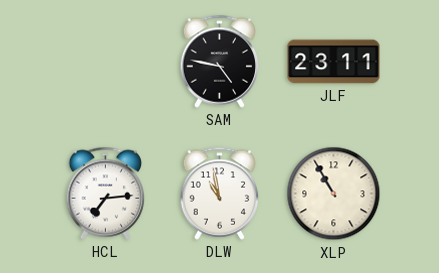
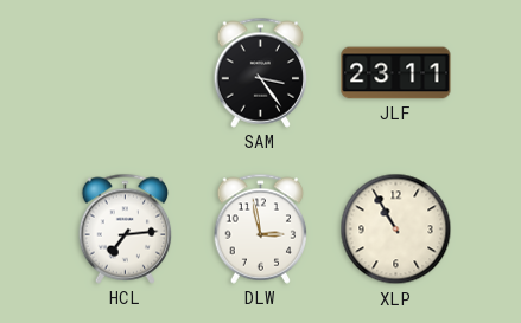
SAM: 4:47 -> 3:24
DLW: 10:58 -> 2:58
